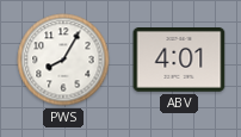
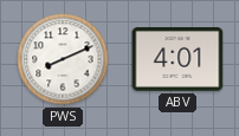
PWS: 8:05 -> 8:11
